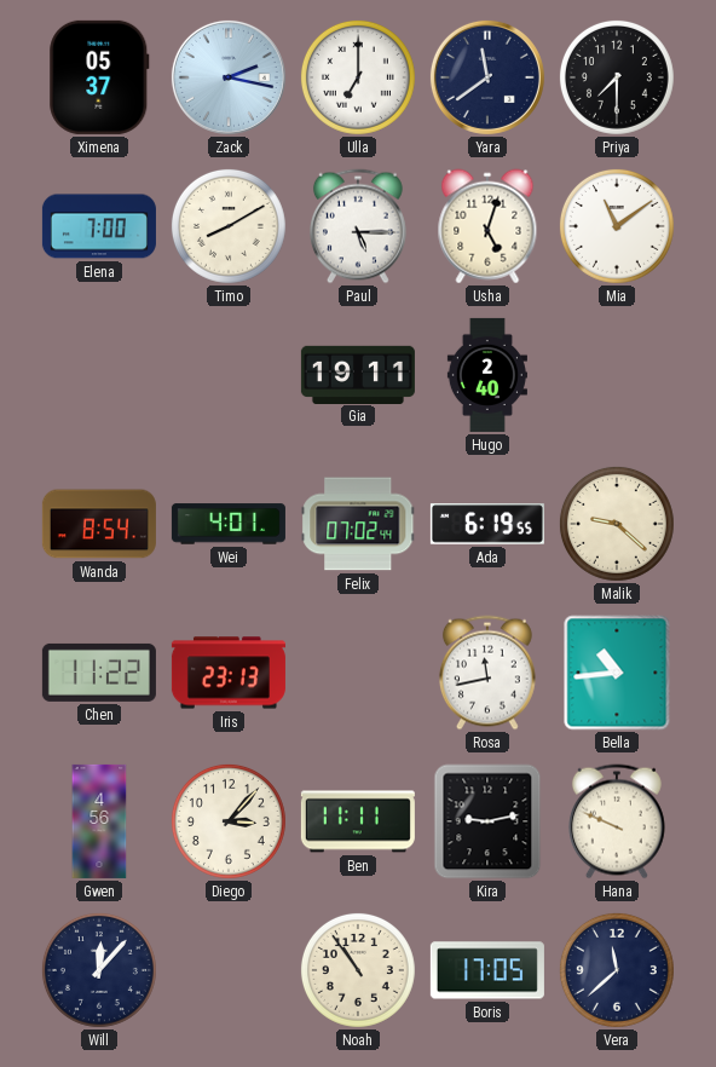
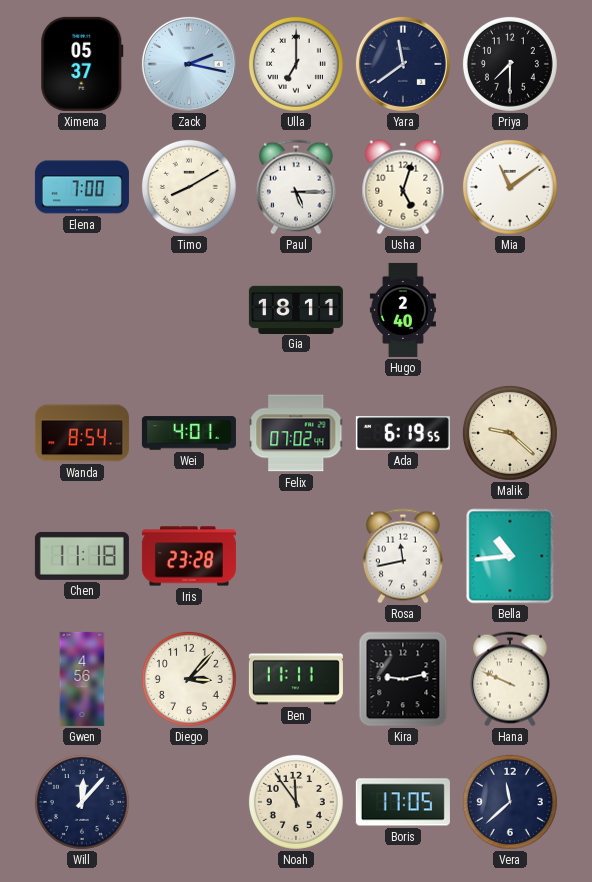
Gia: 19:11 -> 18:11
Chen: 11:22 -> 11:18
Iris: 23:13 -> 23:28
Noah: 10:54 -> 11:54
